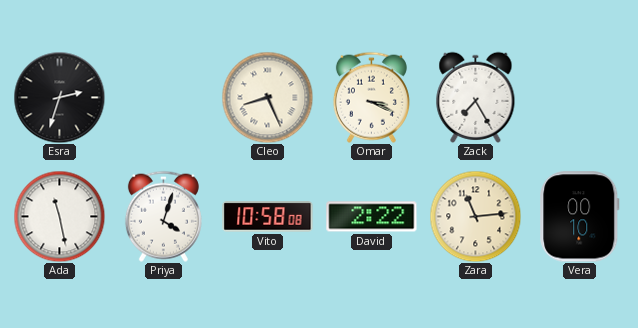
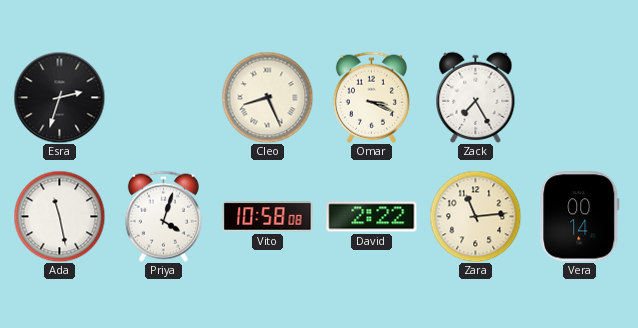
Vera: 00:10 -> 00:14
